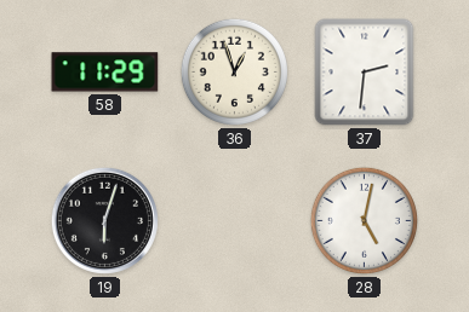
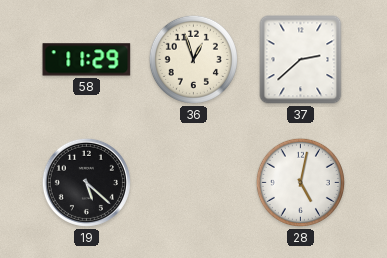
37: 2:31 -> 2:38
19: 6:03 -> 5:22
